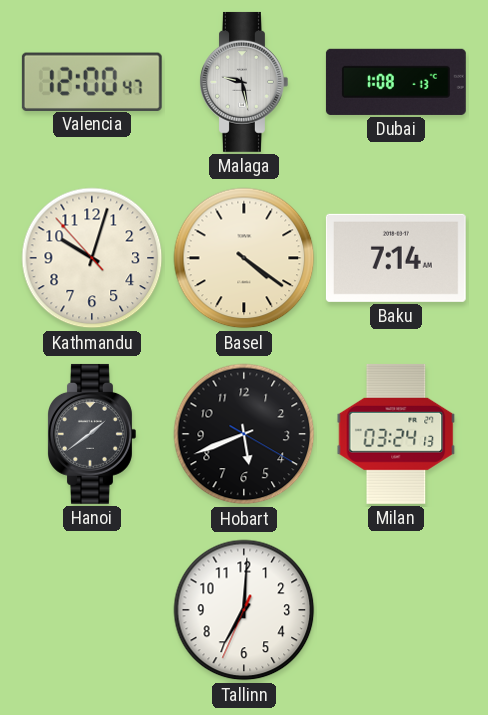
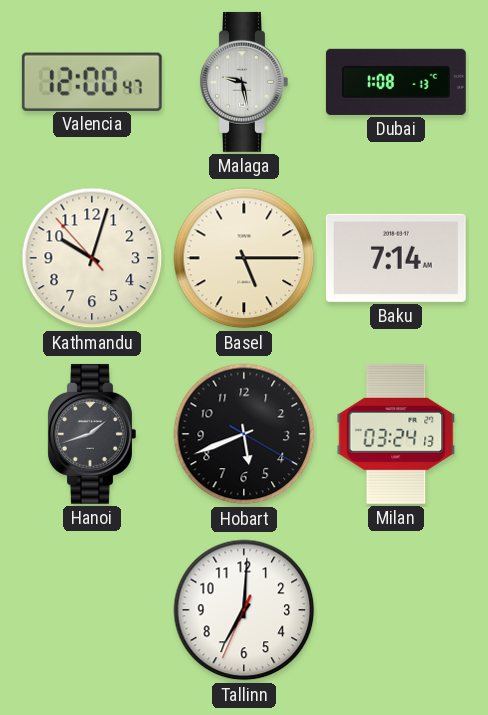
Basel: 4:21 -> 5:15
Hanoi: 1:39 -> 1:42
